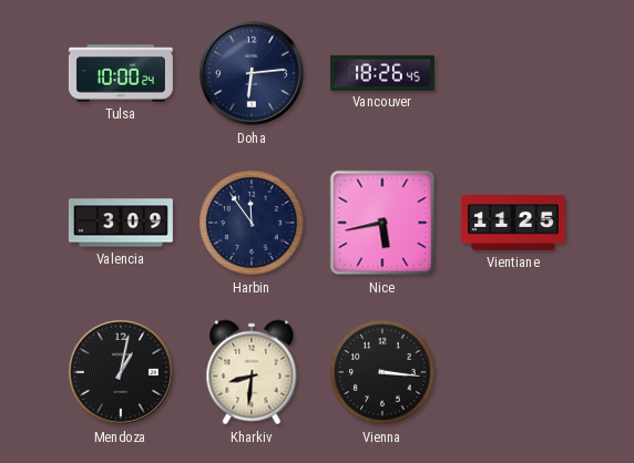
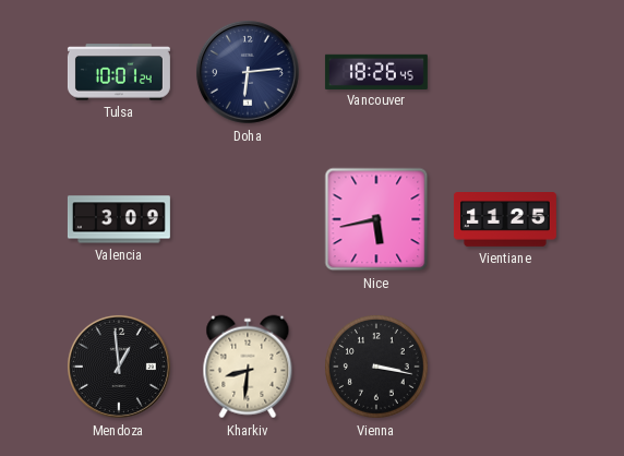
Tulsa: 10:00 -> 10:01
Harbin: 11:54 -> none
Mendoza: 1:02 -> 12:59
Vienna: 3:16 -> 3:17
